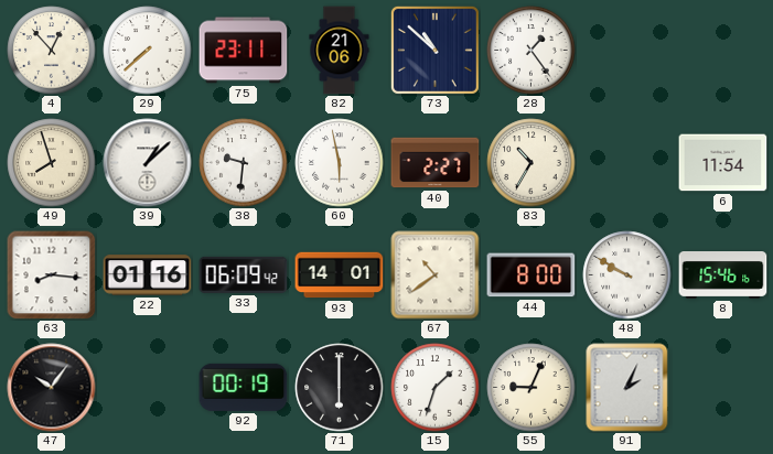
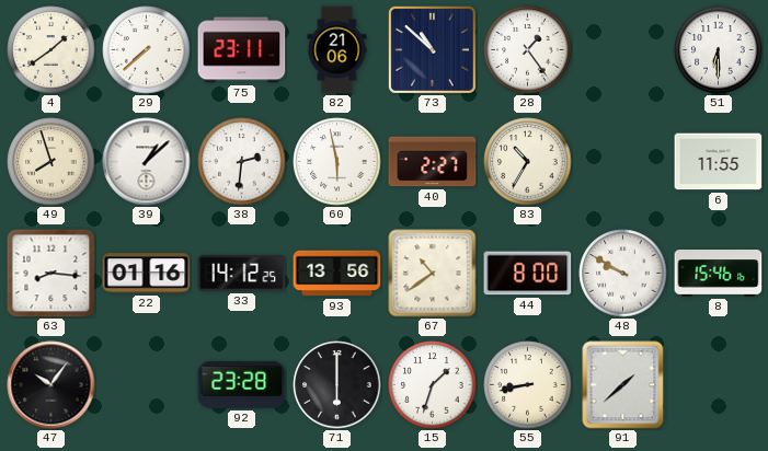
4: 12:53 -> 1:39
51: none -> 6:30
38: 9:31 -> 2:31
6: 11:54 -> 11:55
33: 06:09 -> 14:12
93: 14:01 -> 13:56
92: 00:19 -> 23:28
55: 9:04 -> 8:43
91: 2:04 -> 1:38
